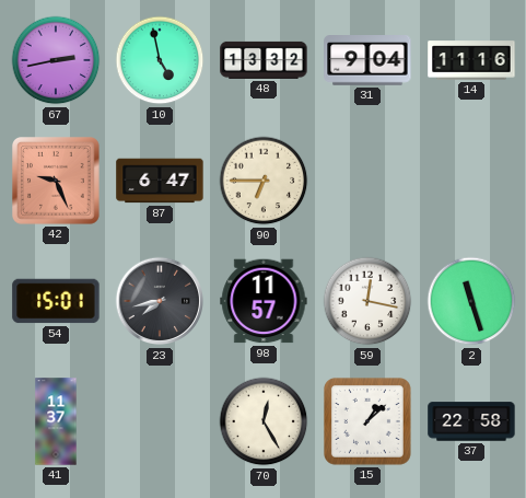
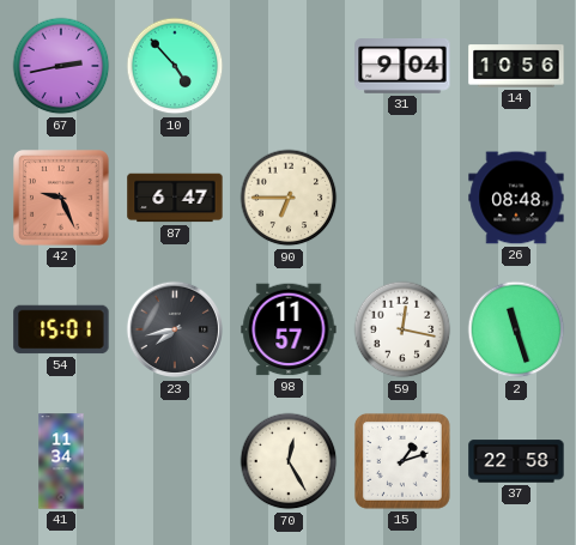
10: 4:58 -> 4:53
48: 13:32 -> none
14: 11:16 -> 10:56
26: none -> 08:48
41: 11:37 -> 11:34
15: 1:08 -> 1:12
